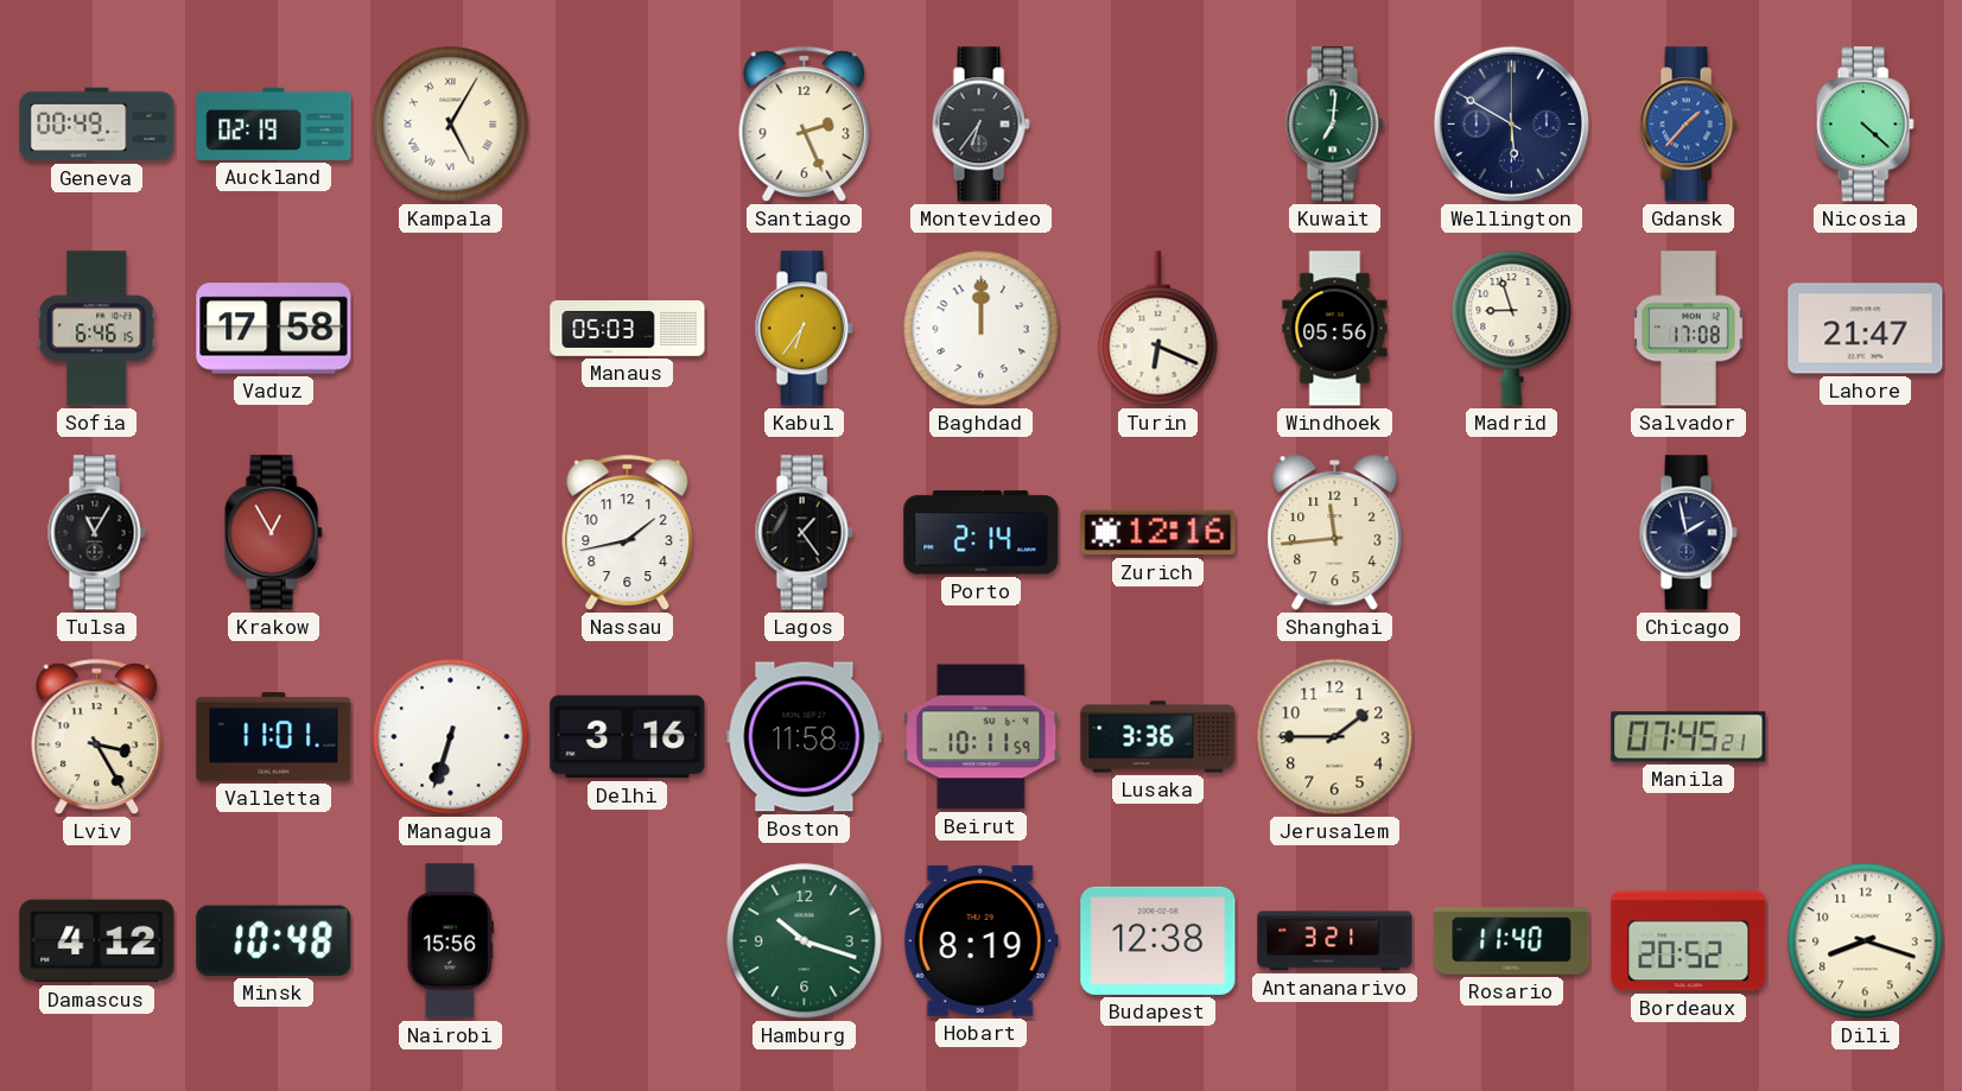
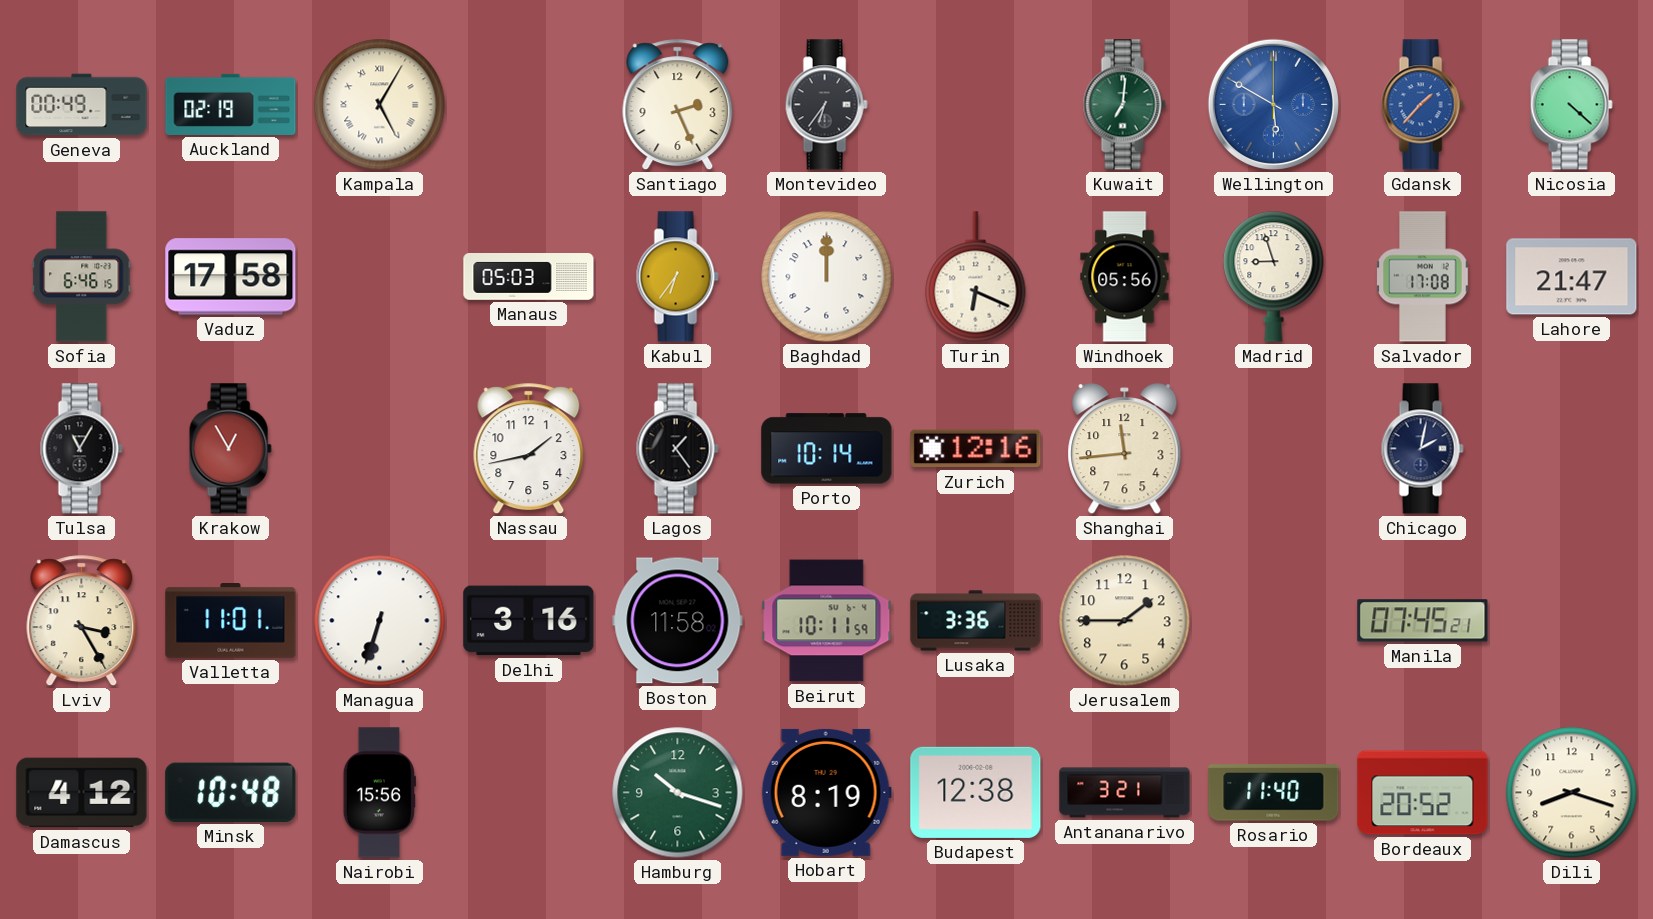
Wellington dial: navy -> blue
Porto: 2:14 -> 10:14
Chicago: 1:58 -> 2:02
